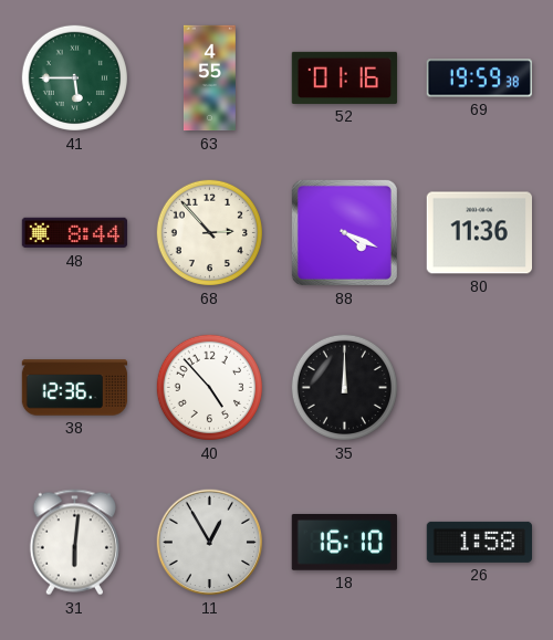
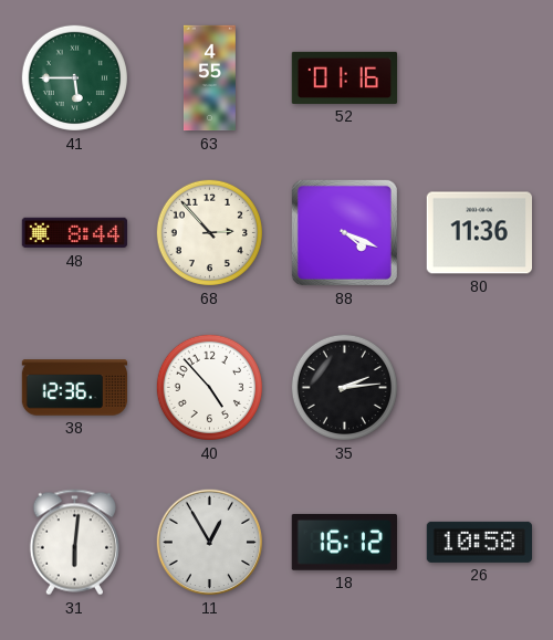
69: 19:59 -> none
35: 12:00 -> 2:14
18: 16:10 -> 16:12
26: 1:58 -> 10:58
